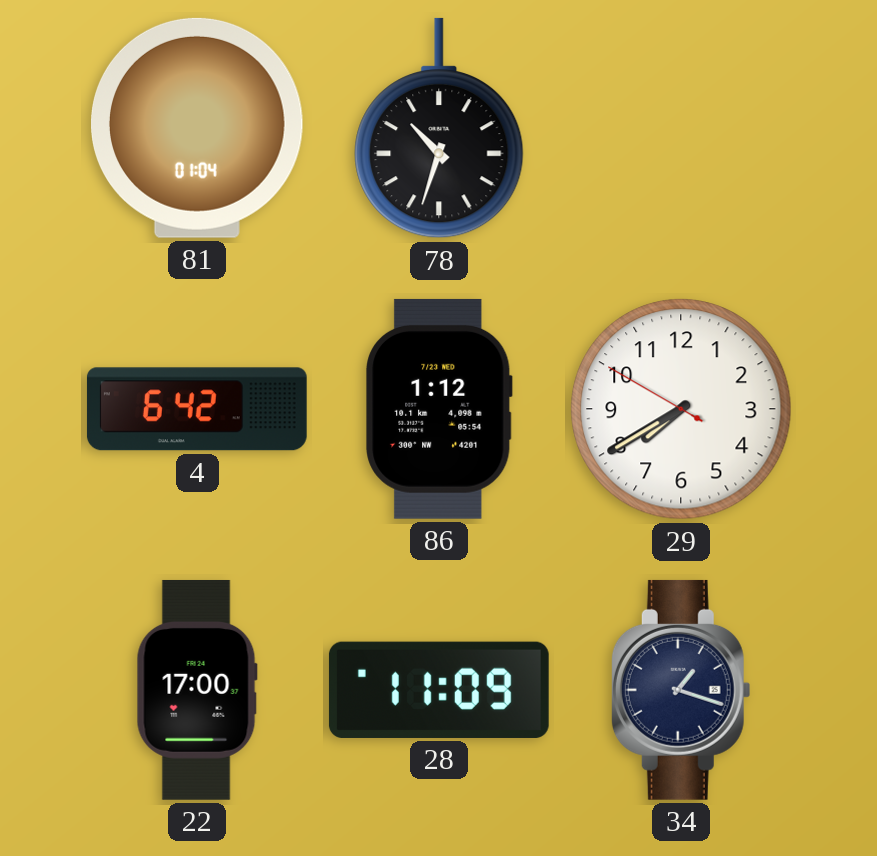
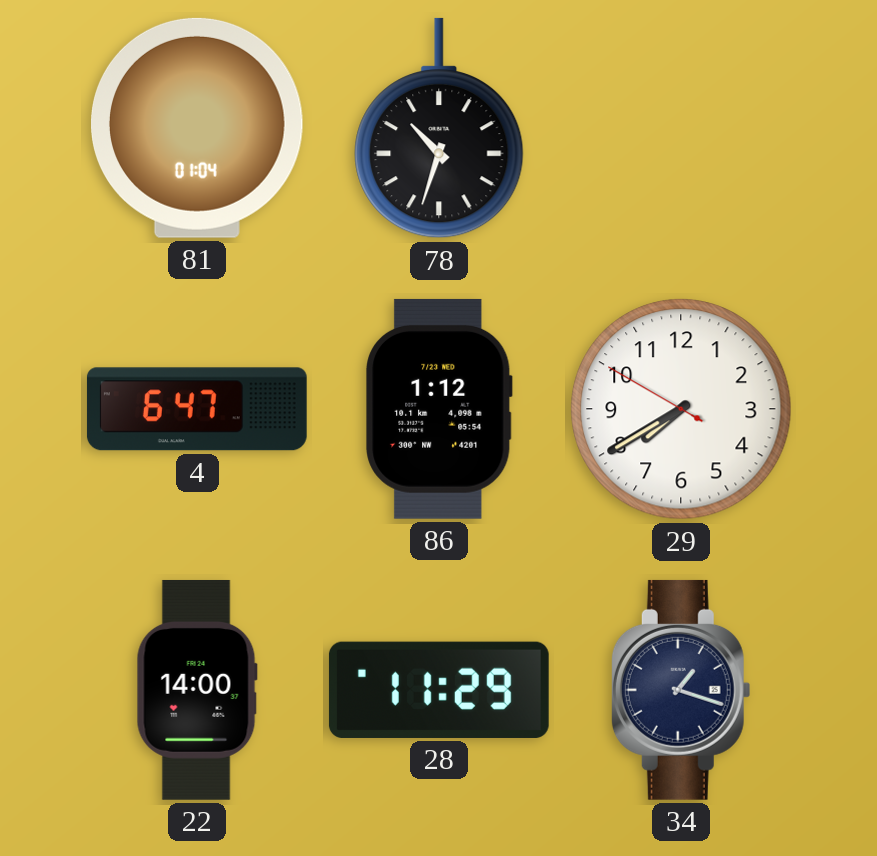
4: 6:42 -> 6:47
22: 17:00 -> 14:00
28: 11:09 -> 11:29
